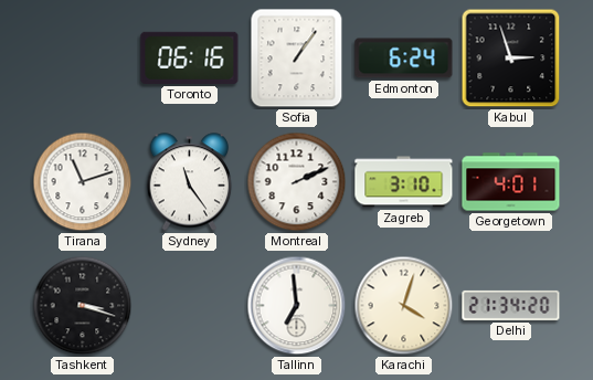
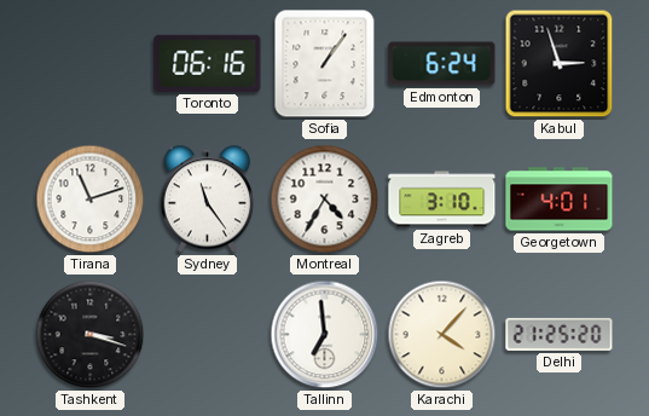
Montreal: 2:11 -> 4:35
Karachi: 4:03 -> 4:07
Delhi: 21:34 -> 21:25
